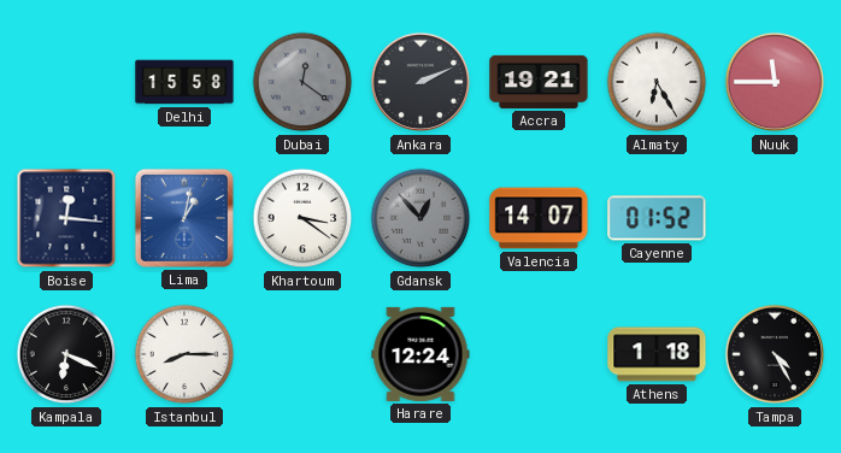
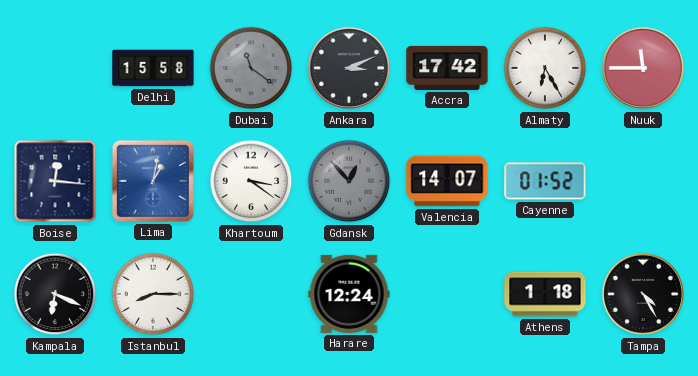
Dubai: 12:21 -> 11:21
Ankara: 2:11 -> 3:11
Accra: 19:21 -> 17:42
